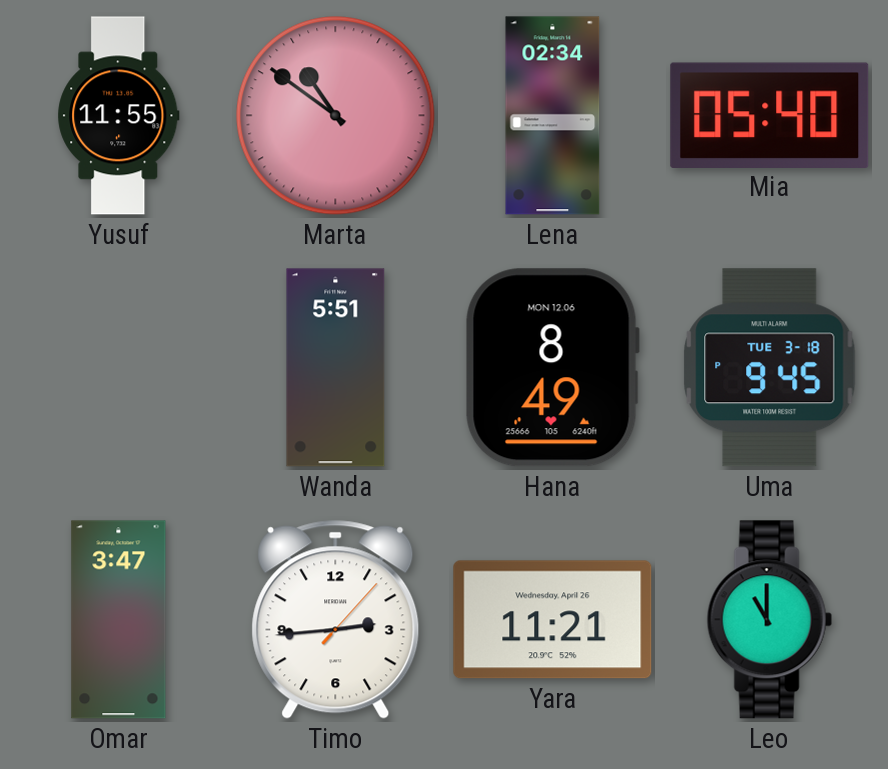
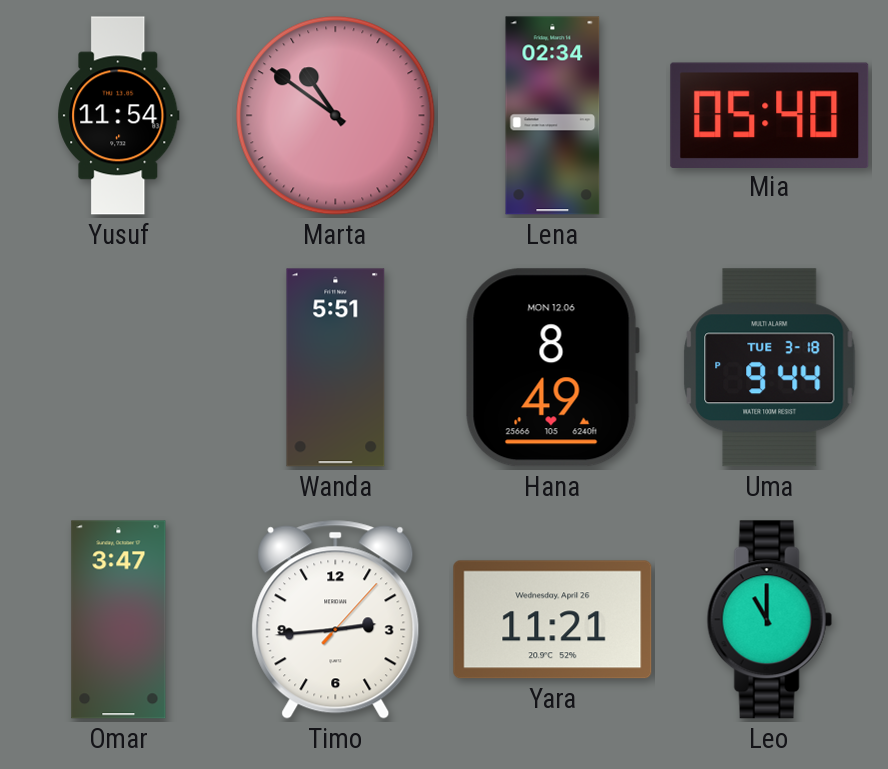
Yusuf: 11:55 -> 11:54
Uma: 9:45 -> 9:44
